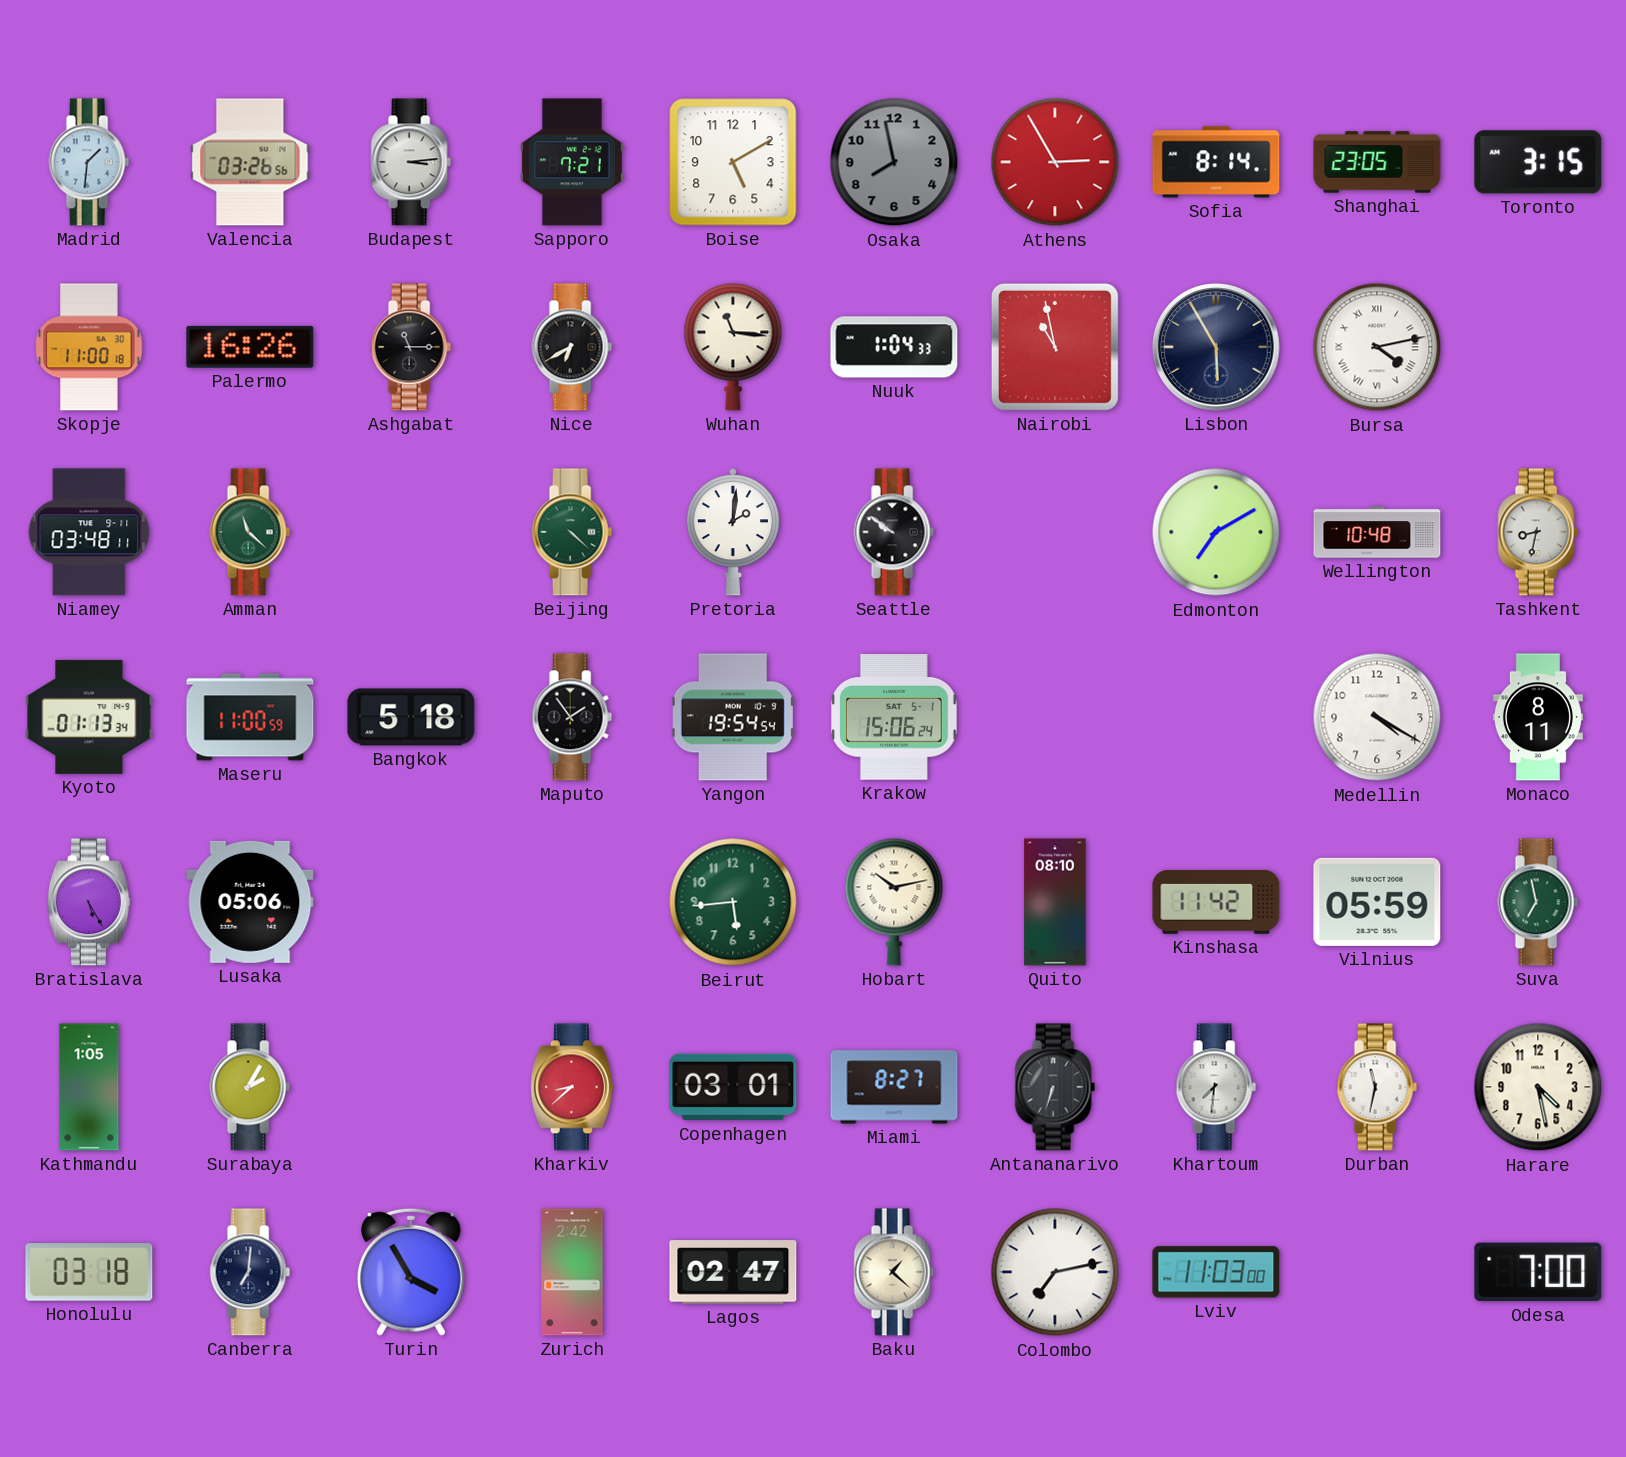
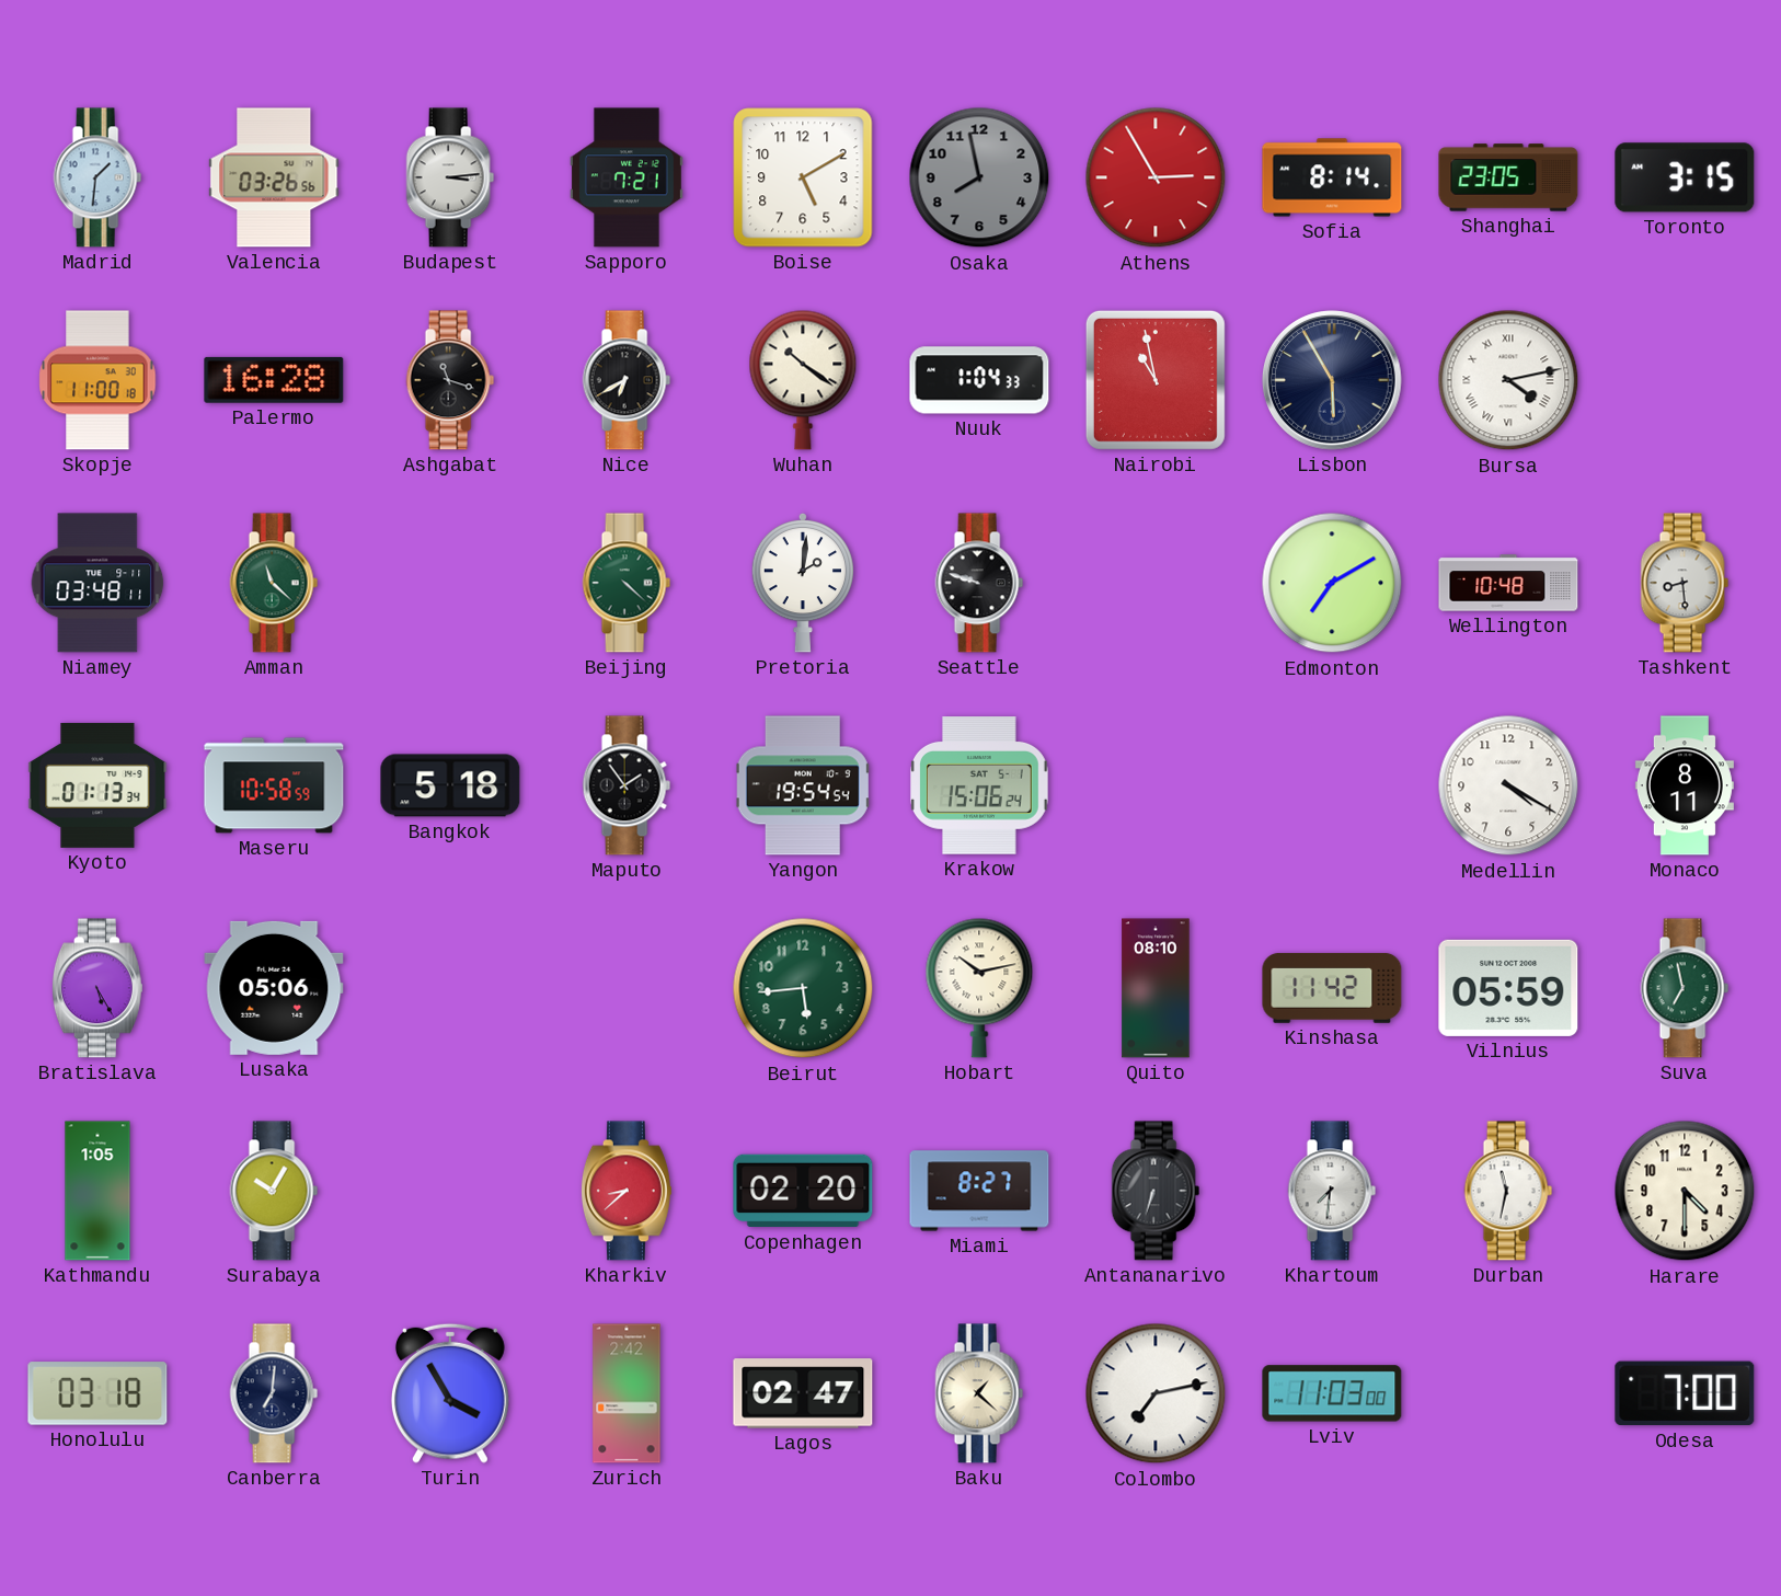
Palermo: 16:26 -> 16:28
Ashgabat: 11:15 -> 11:18
Wuhan: 11:16 -> 10:21
Seattle: 9:51 -> 9:48
Tashkent: 8:32 -> 8:29
Maseru: 11:00 -> 10:58
Surabaya: 2:05 -> 10:05
Copenhagen: 03:01 -> 02:20
Harare: 4:28 -> 4:30
